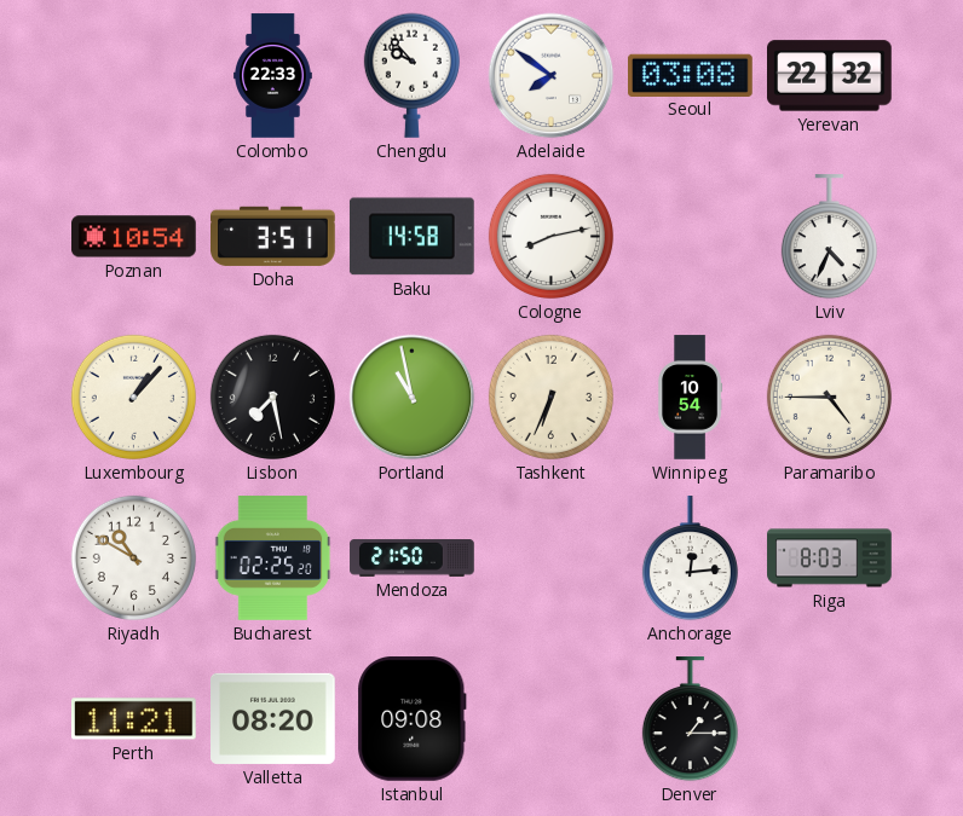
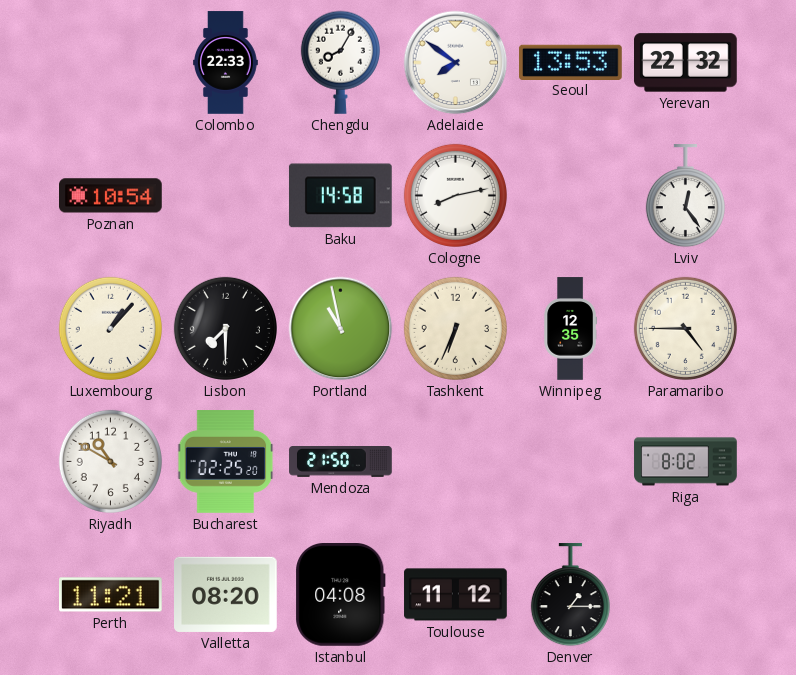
Chengdu: 9:53 -> 8:05
Seoul: 03:08 -> 13:53
Doha: 3:51 -> none
Lviv: 4:34 -> 12:24
Lisbon: 7:28 -> 7:30
Winnipeg: 10:54 -> 12:35
Anchorage: 12:14 -> none
Riga: 8:03 -> 8:02
Istanbul: 09:08 -> 04:08
Toulouse: none -> 11:12
